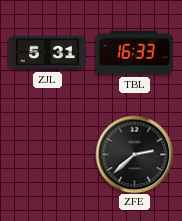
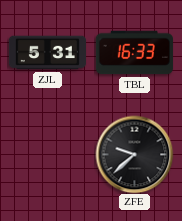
ZFE: 2:38 -> 9:38
